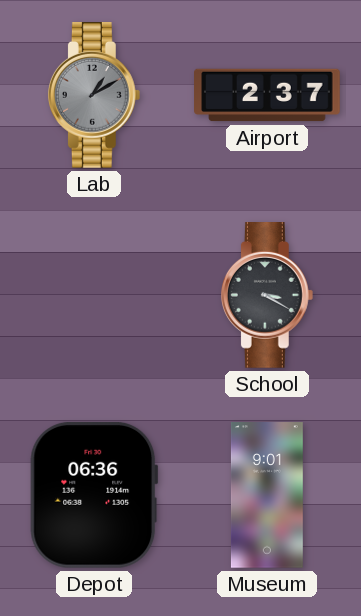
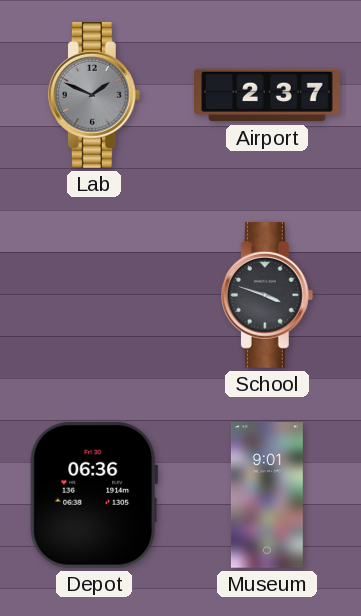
Lab: 1:10 -> 1:49
School: 3:20 -> 3:48
